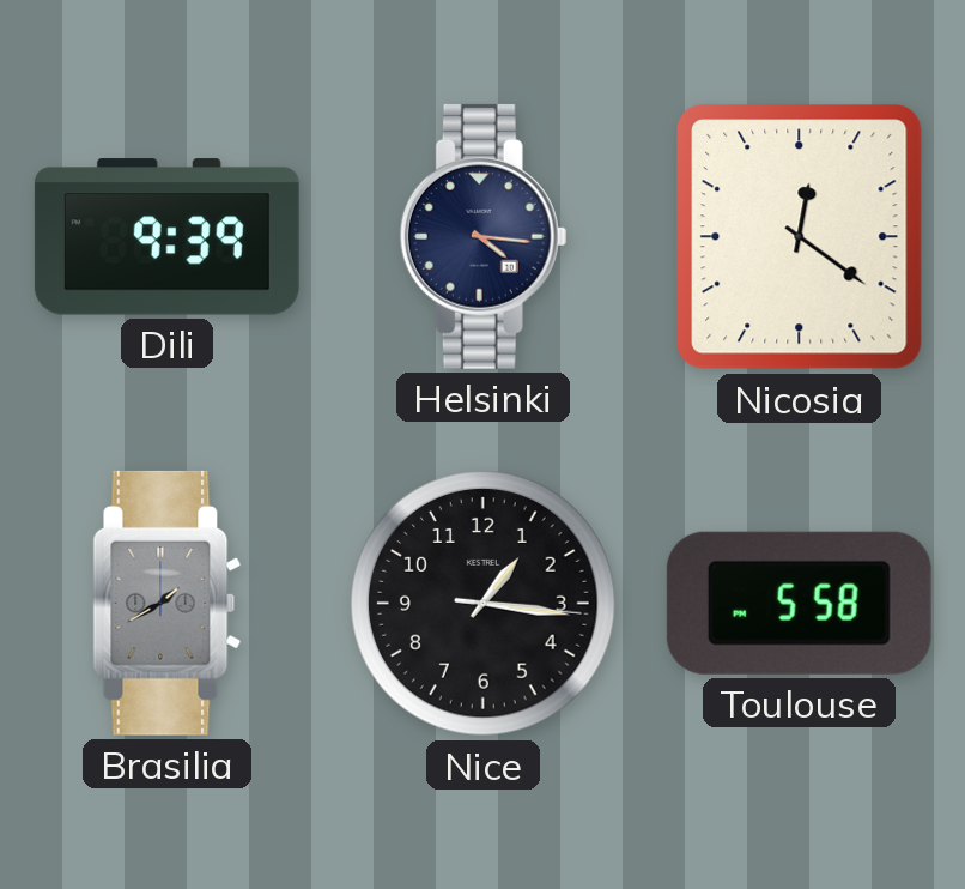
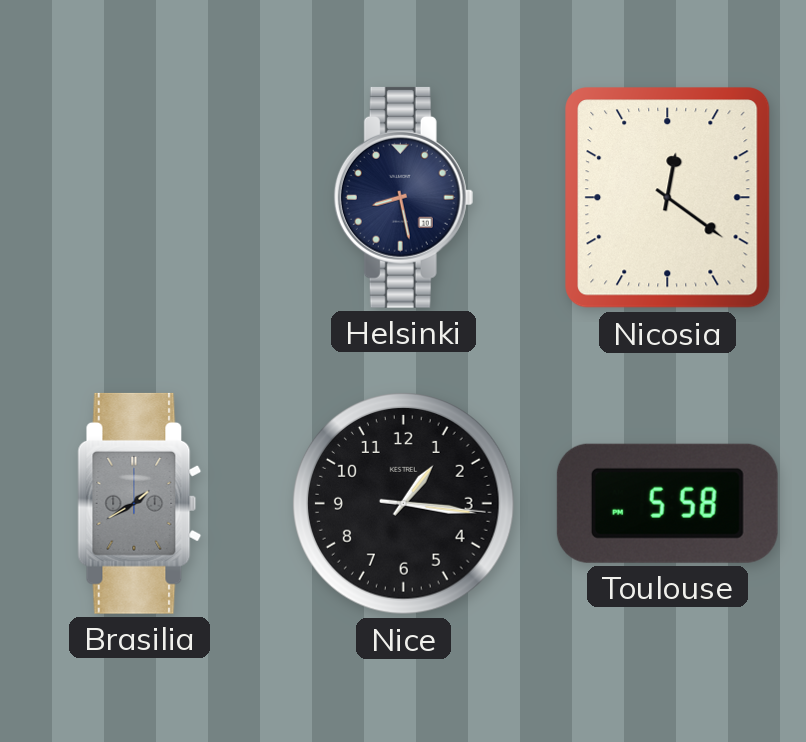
Dili: 9:39 -> none
Helsinki: 4:16 -> 8:28
